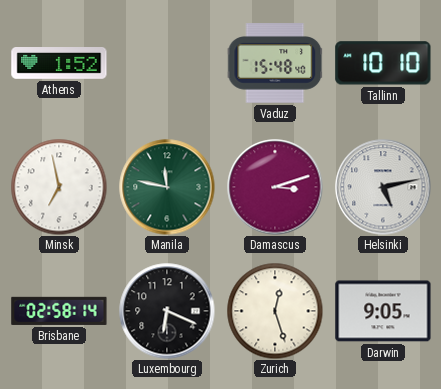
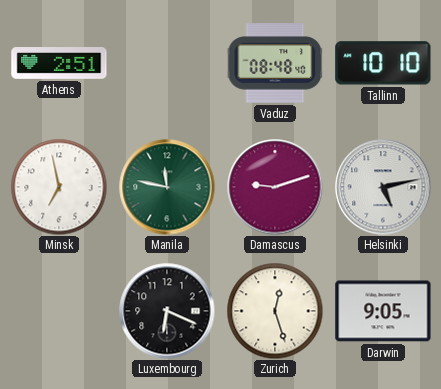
Athens: 1:52 -> 2:51
Vaduz: 15:48 -> 08:48
Damascus: 3:12 -> 9:12
Brisbane: 02:58 -> none
